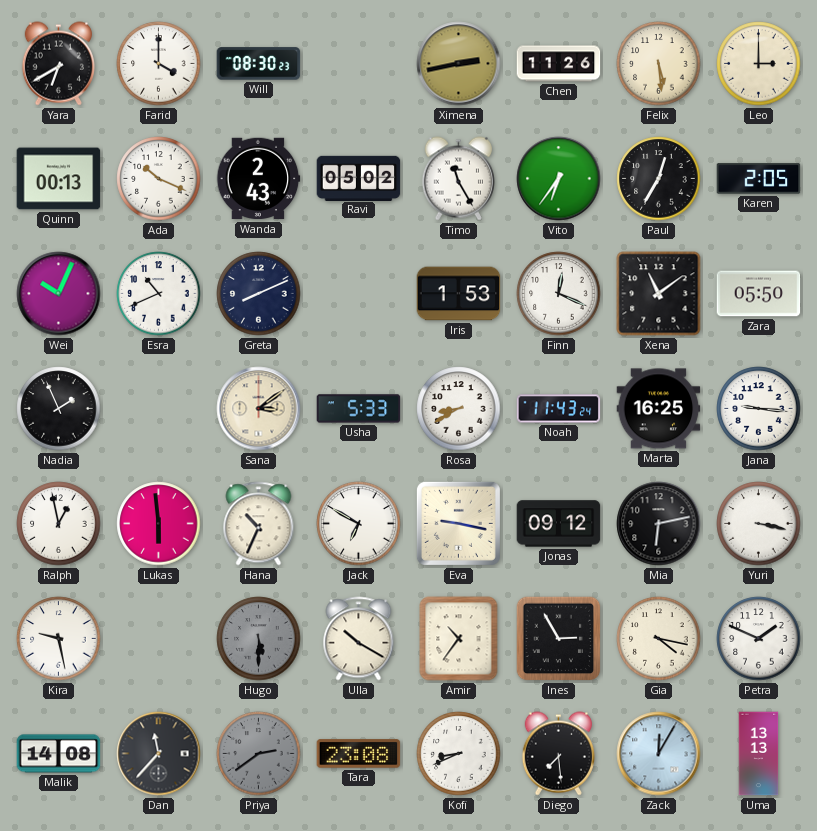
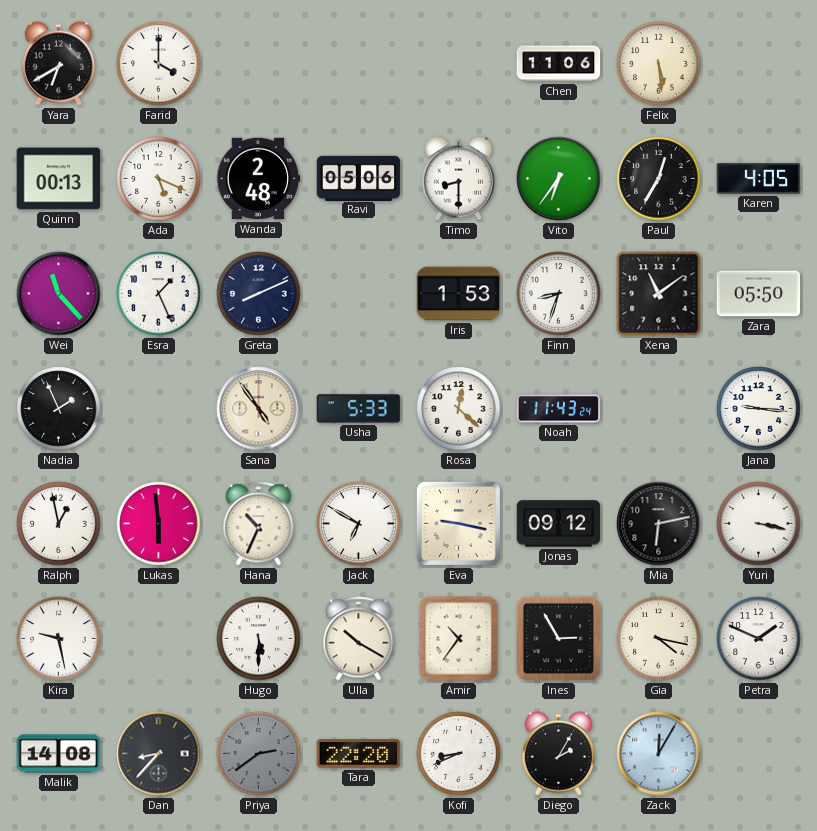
Will: 08:30 -> none
Ximena: 2:43 -> none
Chen: 11:26 -> 11:06
Leo: 3:00 -> none
Ada: 10:19 -> 5:19
Wanda: 2:43 -> 2:48
Ravi: 05:02 -> 05:06
Timo: 11:25 -> 8:30
Karen: 2:05 -> 4:05
Wei: 10:04 -> 11:23
Esra: 10:41 -> 1:26
Finn: 12:19 -> 8:33
Sana: 3:09 -> 4:54
Rosa: 8:40 -> 12:22
Marta: 16:25 -> none
Hugo dial: grey -> white
Dan: 11:37 -> 8:37
Tara: 23:08 -> 22:20
Diego: 7:29 -> 2:05
Uma: 13:13 -> none
